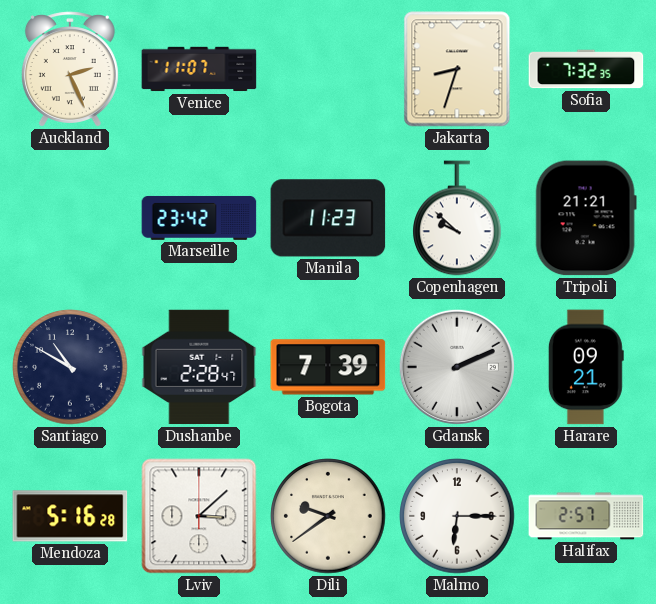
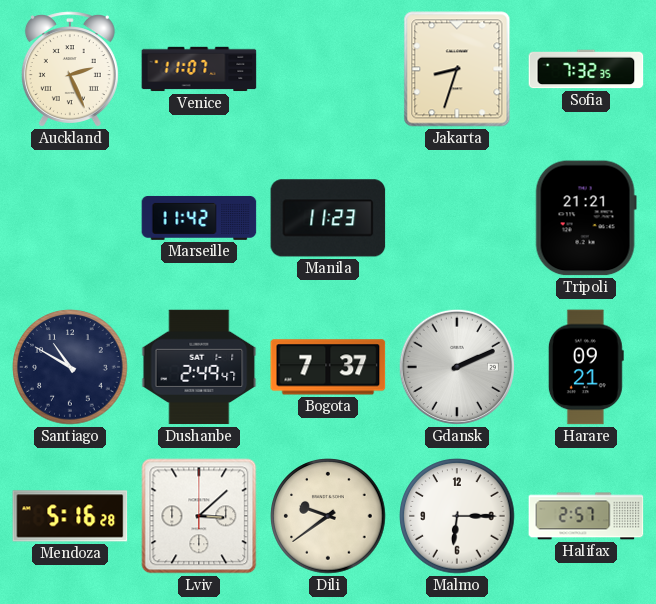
Marseille: 23:42 -> 11:42
Copenhagen: 9:52 -> none
Dushanbe: 2:28 -> 2:49
Bogota: 7:39 -> 7:37
